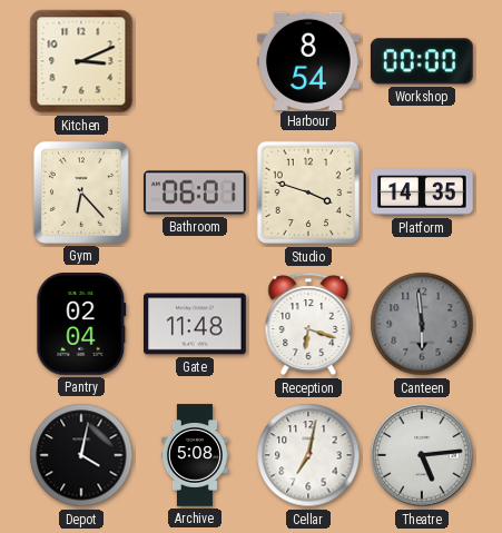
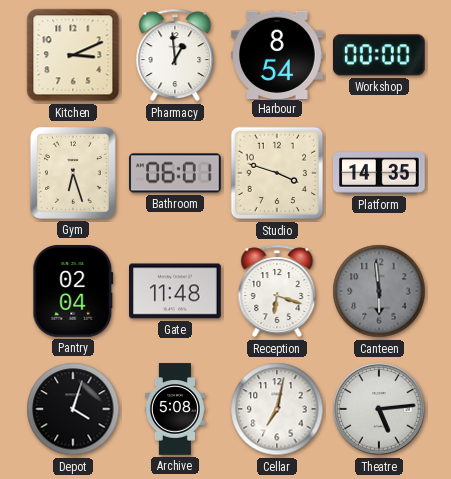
Pharmacy: none -> 12:59
Gym: 6:23 -> 6:27
Depot: 4:02 -> 4:03
